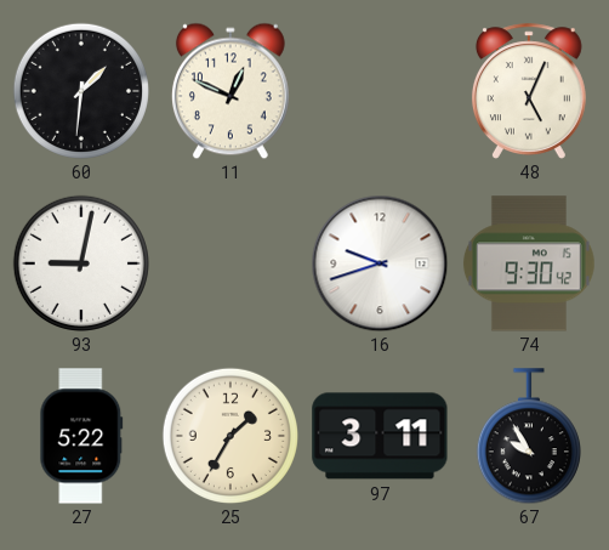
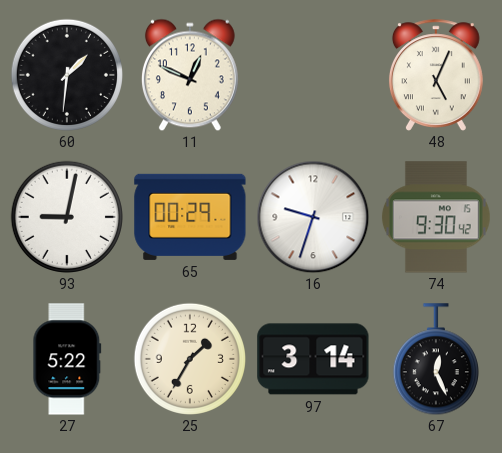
65: none -> 00:29
16: 9:42 -> 9:33
97: 3:11 -> 3:14
67: 9:55 -> 12:26
